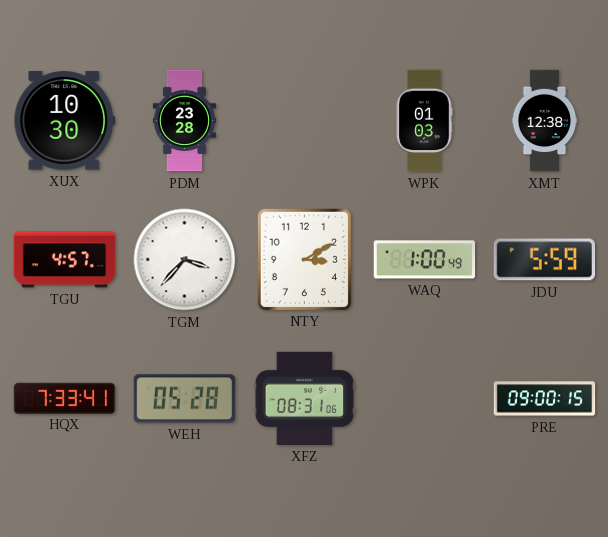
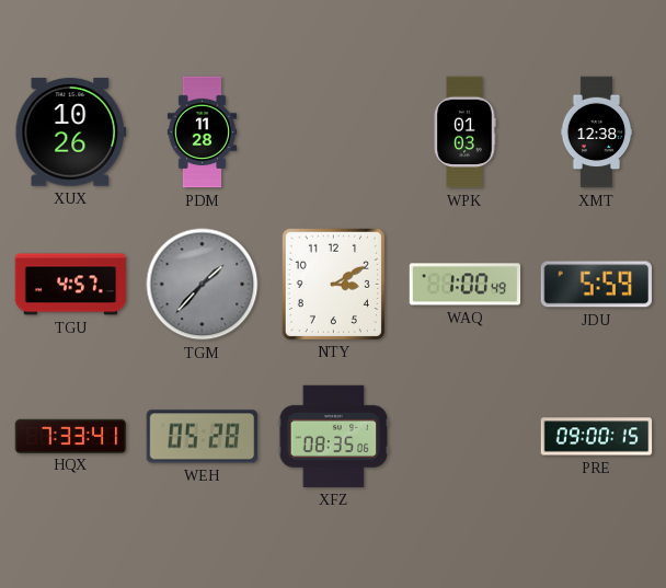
XUX: 10:30 -> 10:26
PDM: 23:28 -> 11:28
TGM: 3:37 -> 1:37
TGM dial: white -> grey
XFZ: 08:31 -> 08:35
